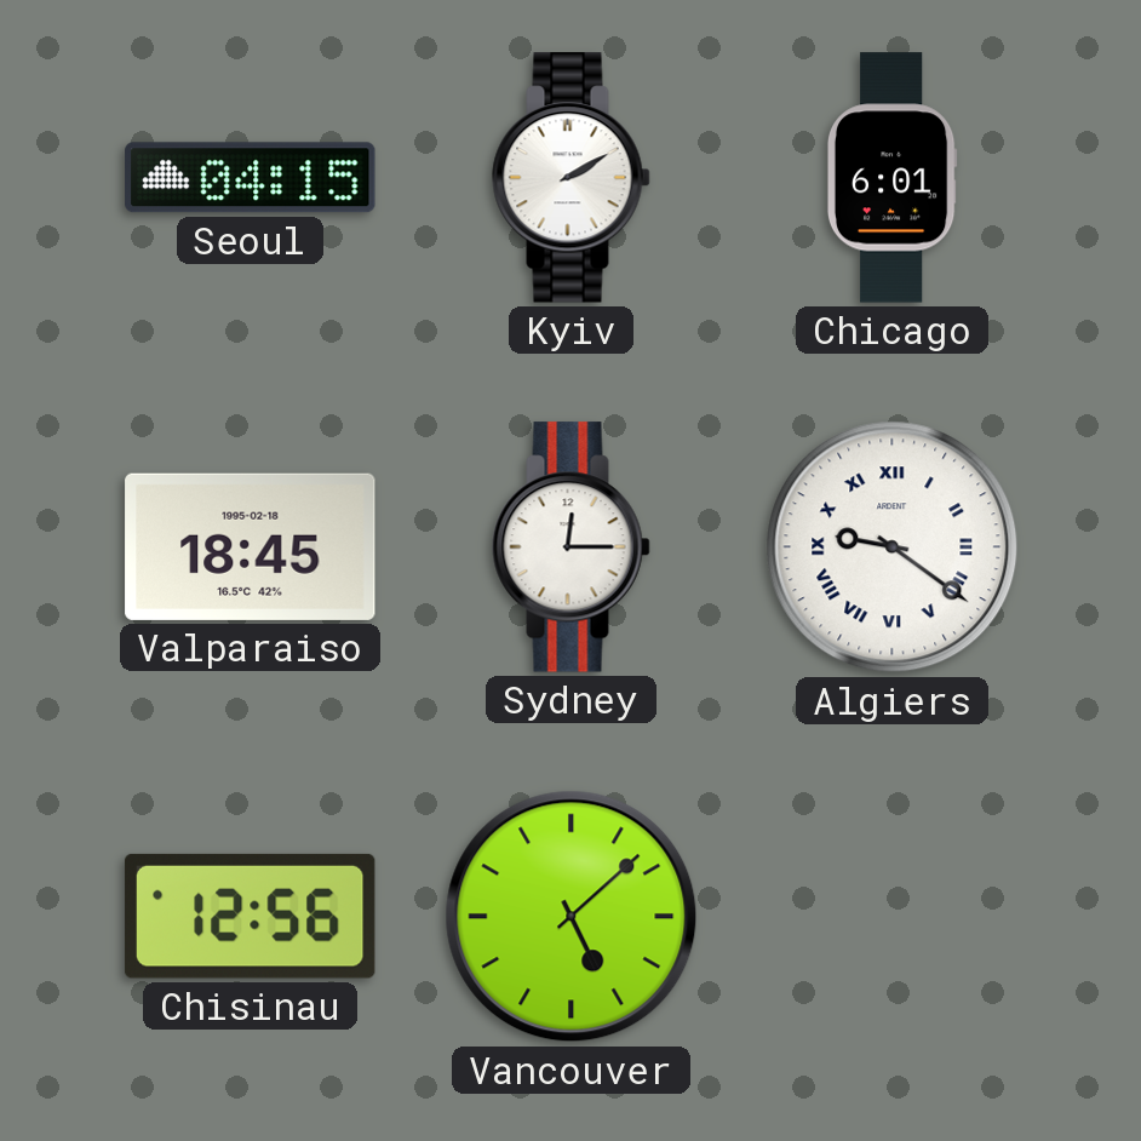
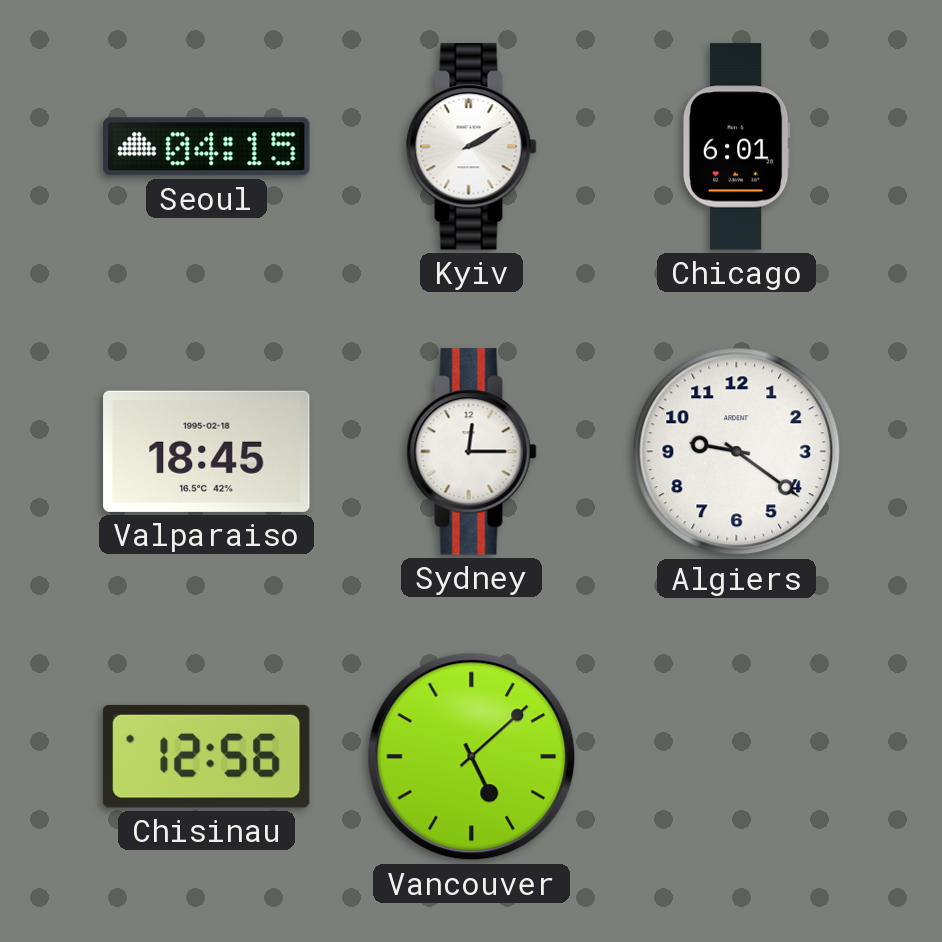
Algiers numerals: Roman -> Arabic
